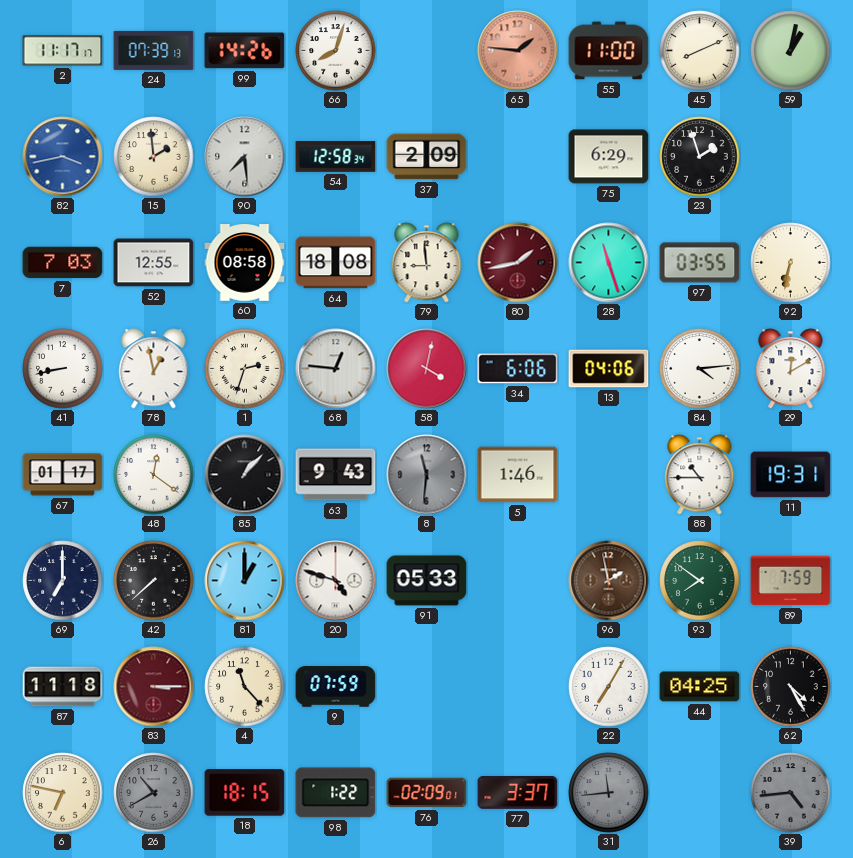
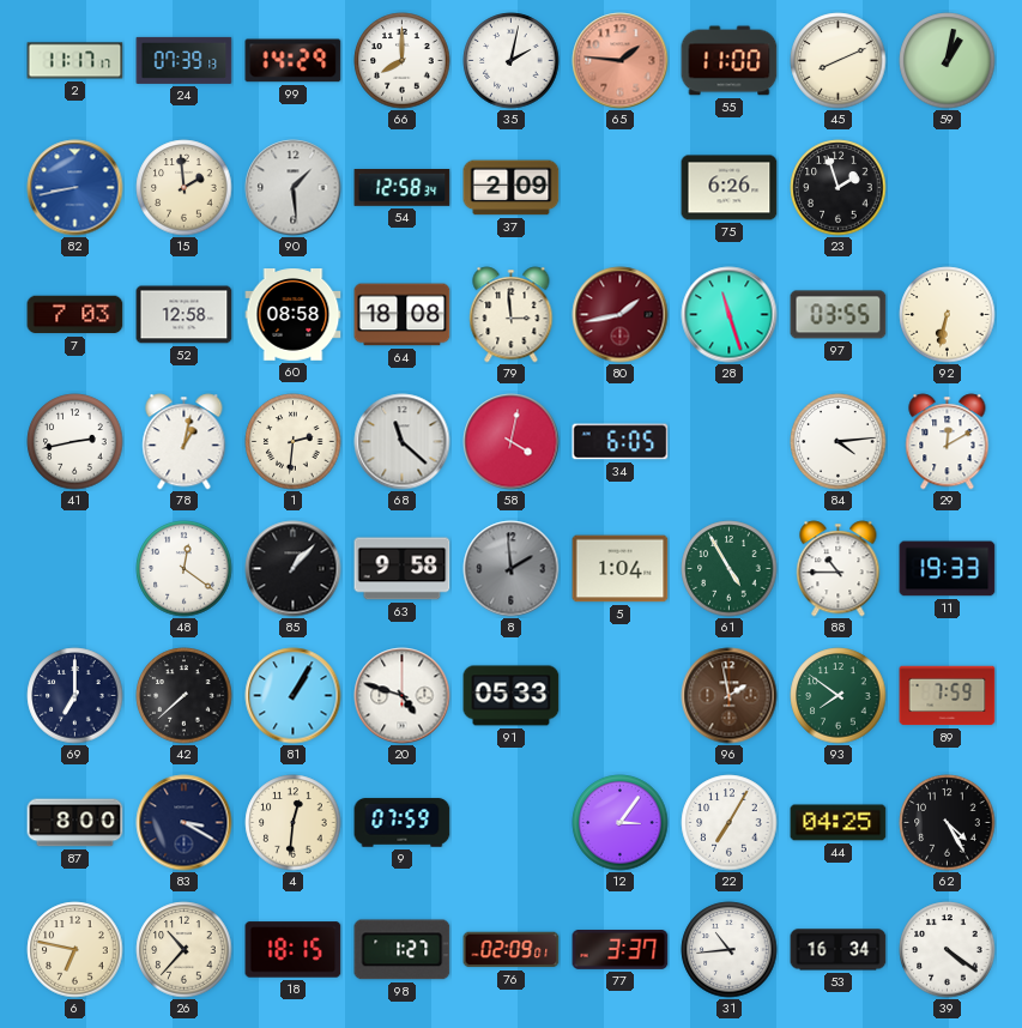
99: 14:26 -> 14:29
66: 8:03 -> 8:00
35: none -> 2:02
82: 3:43 -> 8:43
90: 7:29 -> 1:29
75: 6:29 -> 6:26
52: 12:55 -> 12:58
79: 8:59 -> 2:59
41: 8:43 -> 2:43
78: 12:58 -> 1:02
1: 2:33 -> 2:31
68: 12:46 -> 11:22
34: 6:06 -> 6:05
13: 04:06 -> none
67: 01:17 -> none
63: 9:43 -> 9:58
8: 11:31 -> 1:59
5: 1:46 -> 1:04
61: none -> 4:55
11: 19:31 -> 19:33
81: 1:00 -> 1:05
87: 11:18 -> 8:00
83: 3:15 -> 3:20
83 dial: burgundy -> navy
4: 11:23 -> 12:31
12: none -> 3:06
26: 10:40 -> 10:37
26 dial: grey -> cream
98: 1:22 -> 1:27
31: 11:44 -> 10:44
31 dial: grey -> white
53: none -> 16:34
39: 4:44 -> 4:21
39 dial: grey -> white
